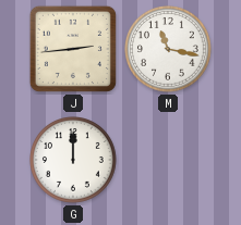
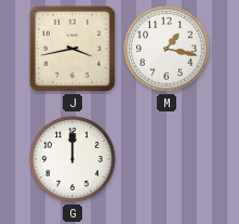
J: 2:44 -> 3:43
M: 11:17 -> 1:17
